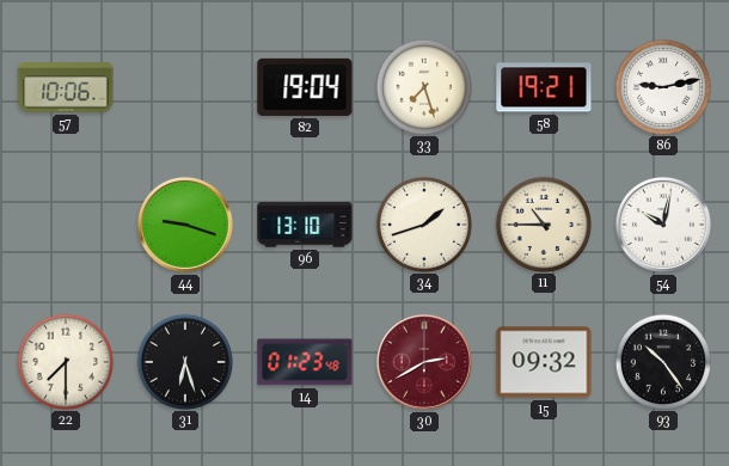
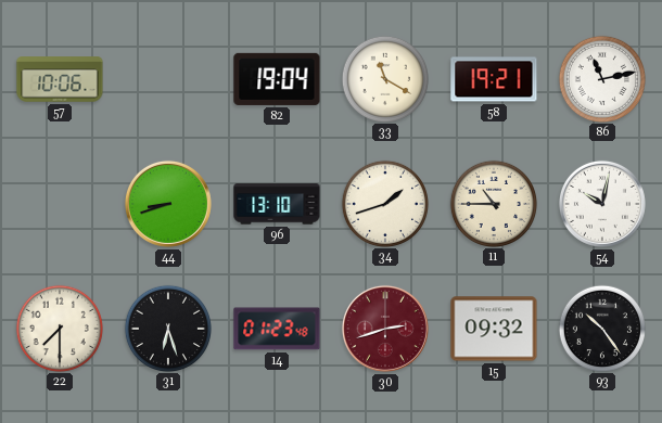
33: 7:27 -> 11:20
86: 9:13 -> 11:13
44: 9:18 -> 8:42
30: 2:40 -> 2:42
